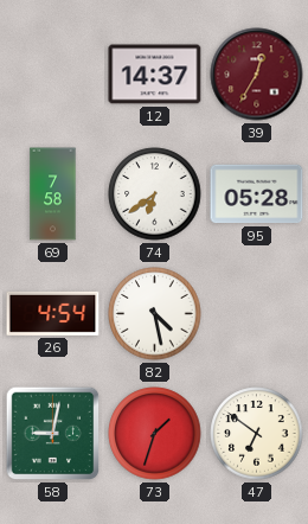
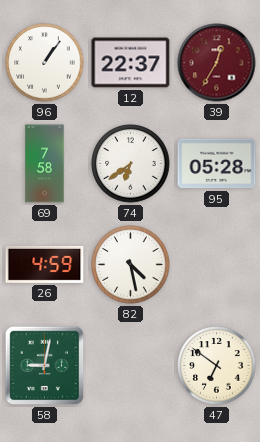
96: none -> 1:06
12: 14:37 -> 22:37
26: 4:54 -> 4:59
73: 1:33 -> none
